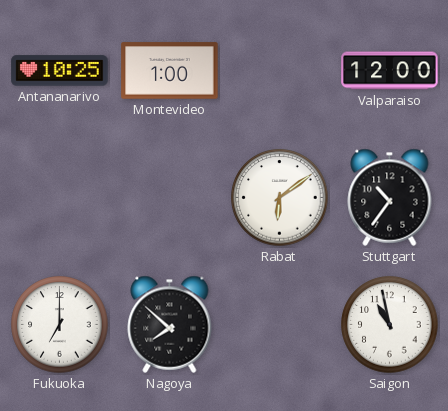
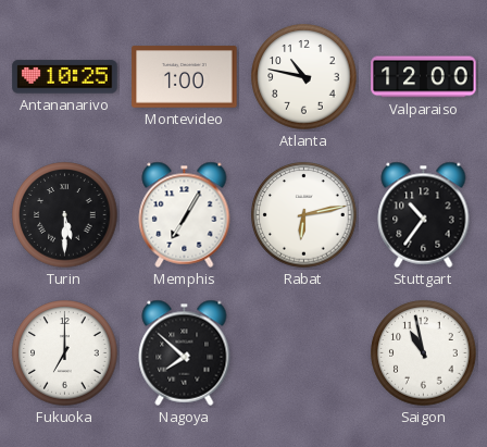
Atlanta: none -> 10:47
Turin: none -> 5:30
Memphis: none -> 7:05
Rabat: 6:09 -> 6:13
